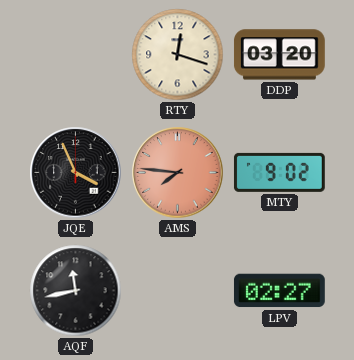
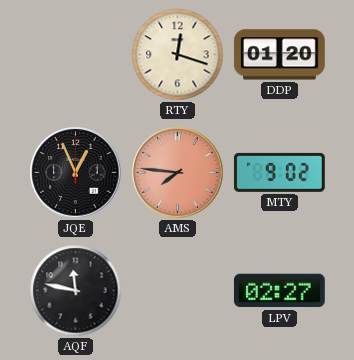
DDP: 03:20 -> 01:20
JQE: 3:56 -> 12:56
AQF: 11:43 -> 11:47
